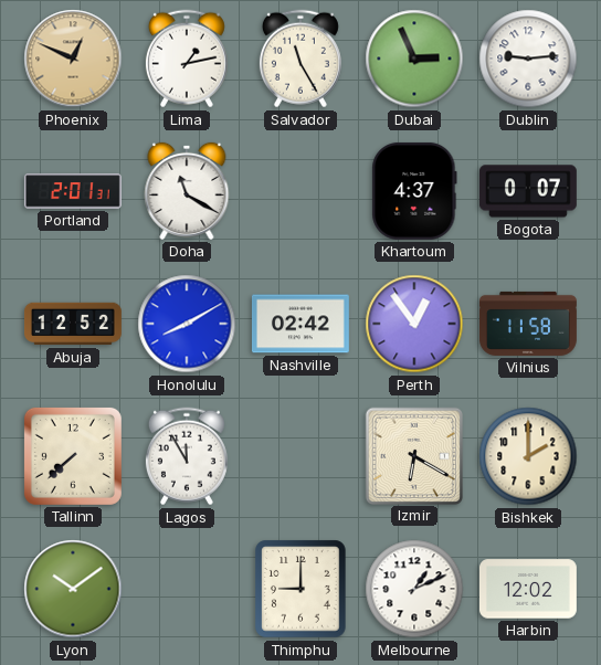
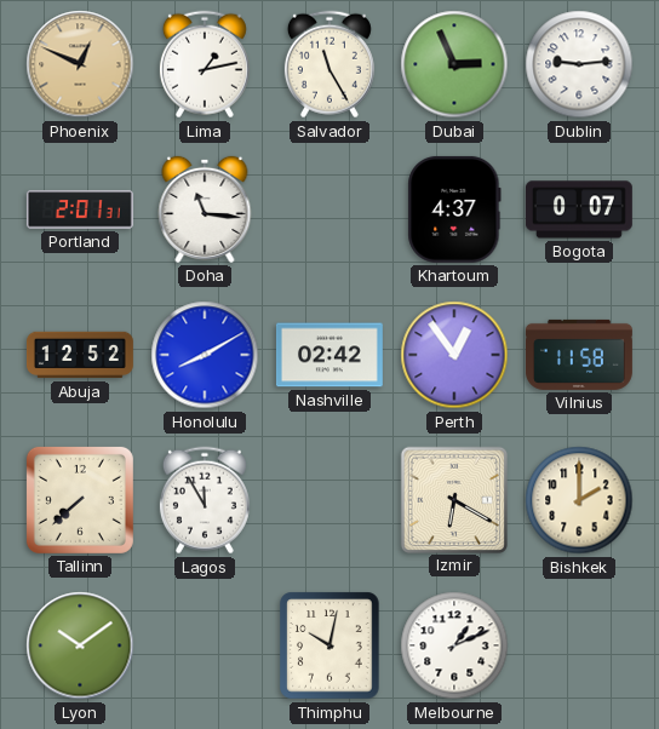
Doha: 11:20 -> 11:16
Thimphu: 9:00 -> 10:02
Harbin: 12:02 -> none
